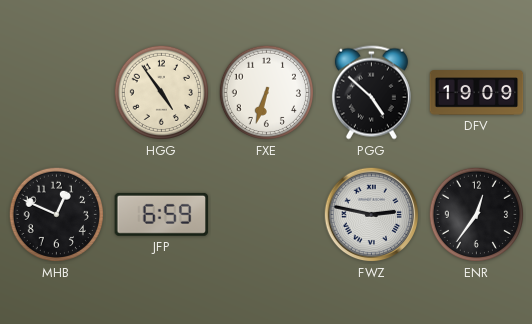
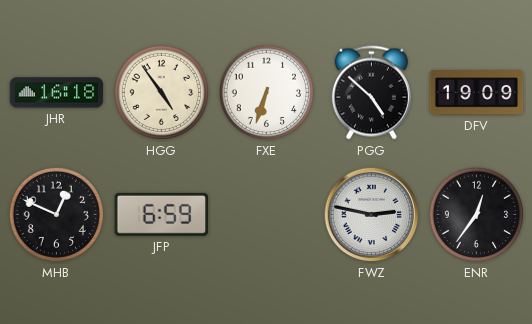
JHR: none -> 16:18
